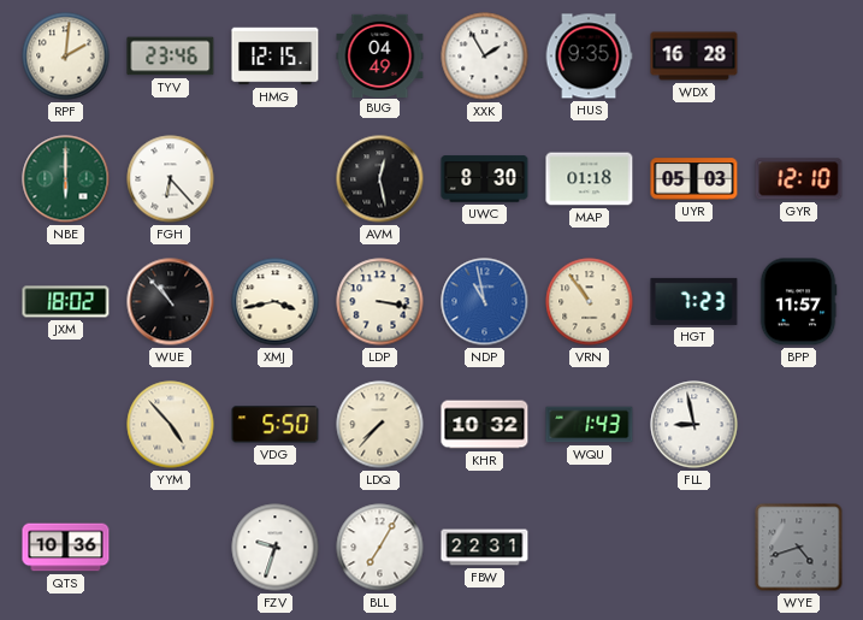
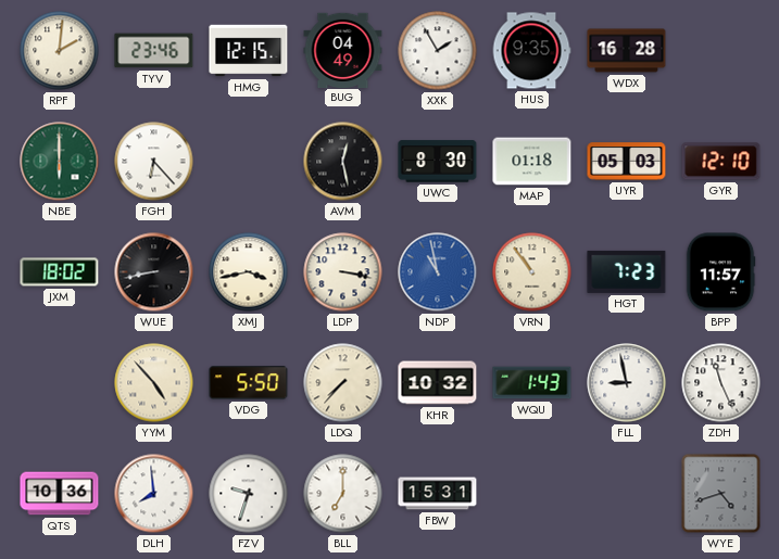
WUE: 10:53 -> 8:43
ZDH: none -> 11:26
DLH: none -> 7:59
BLL: 7:05 -> 7:00
FBW: 22:31 -> 15:31
